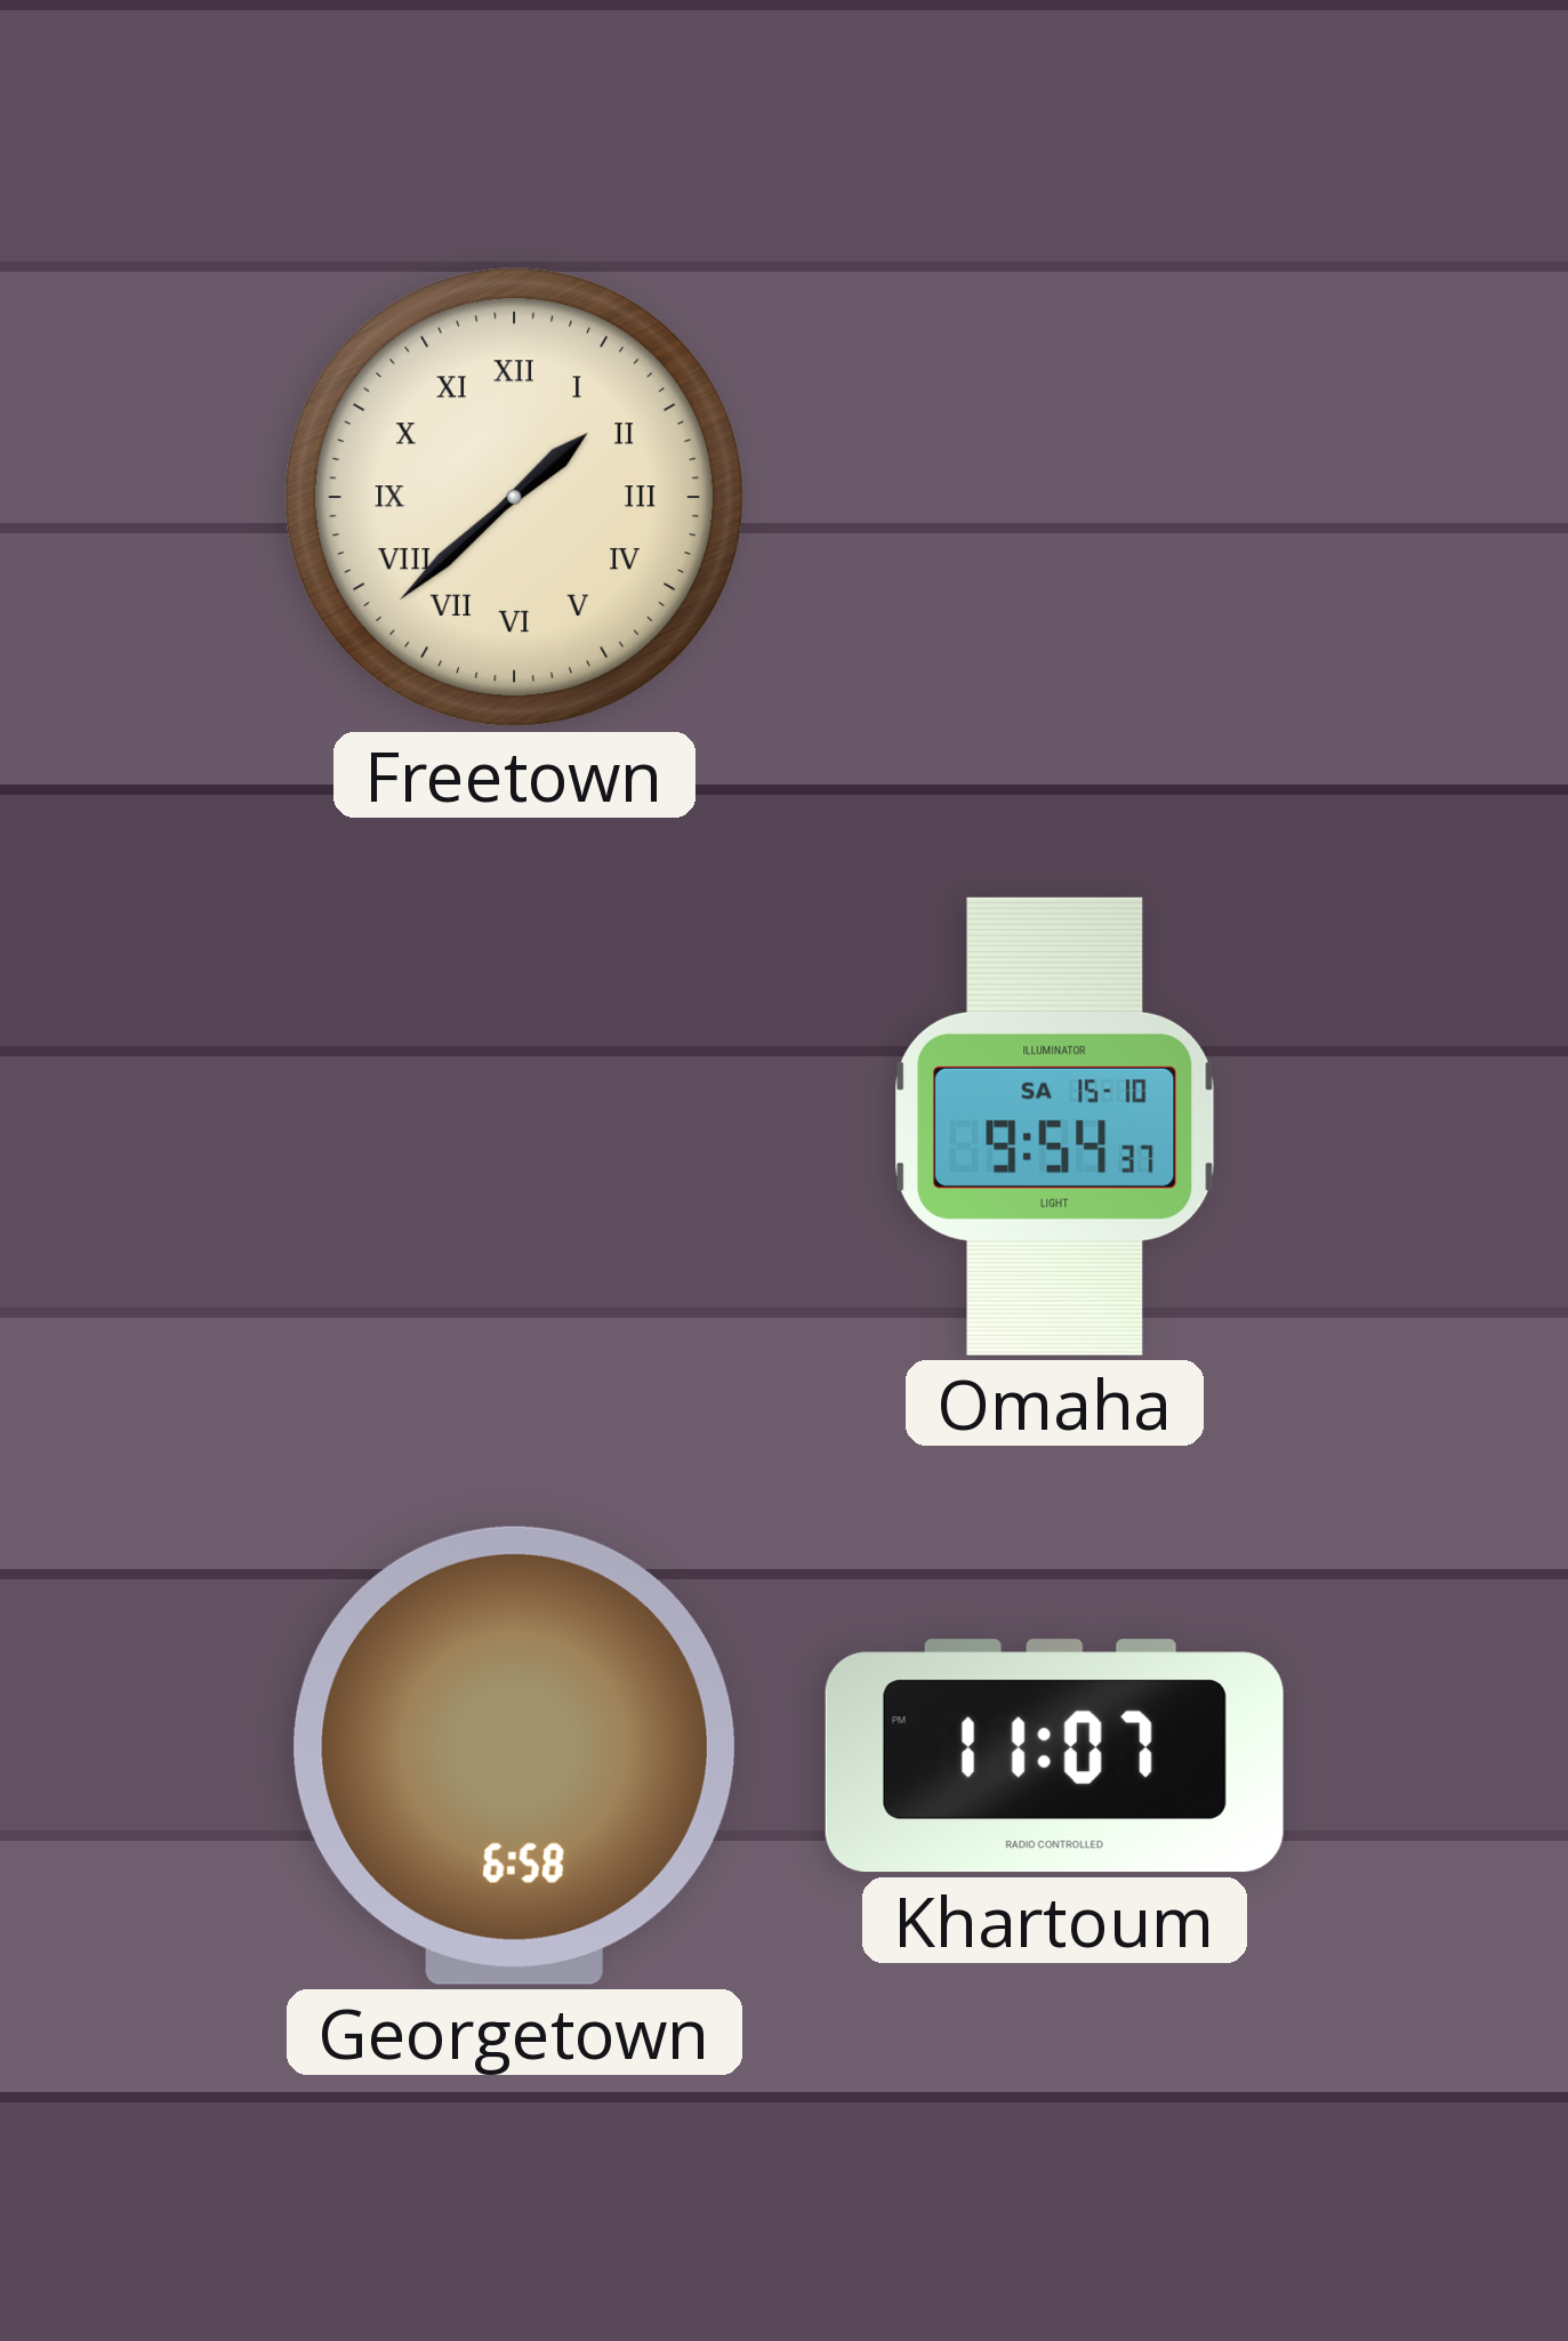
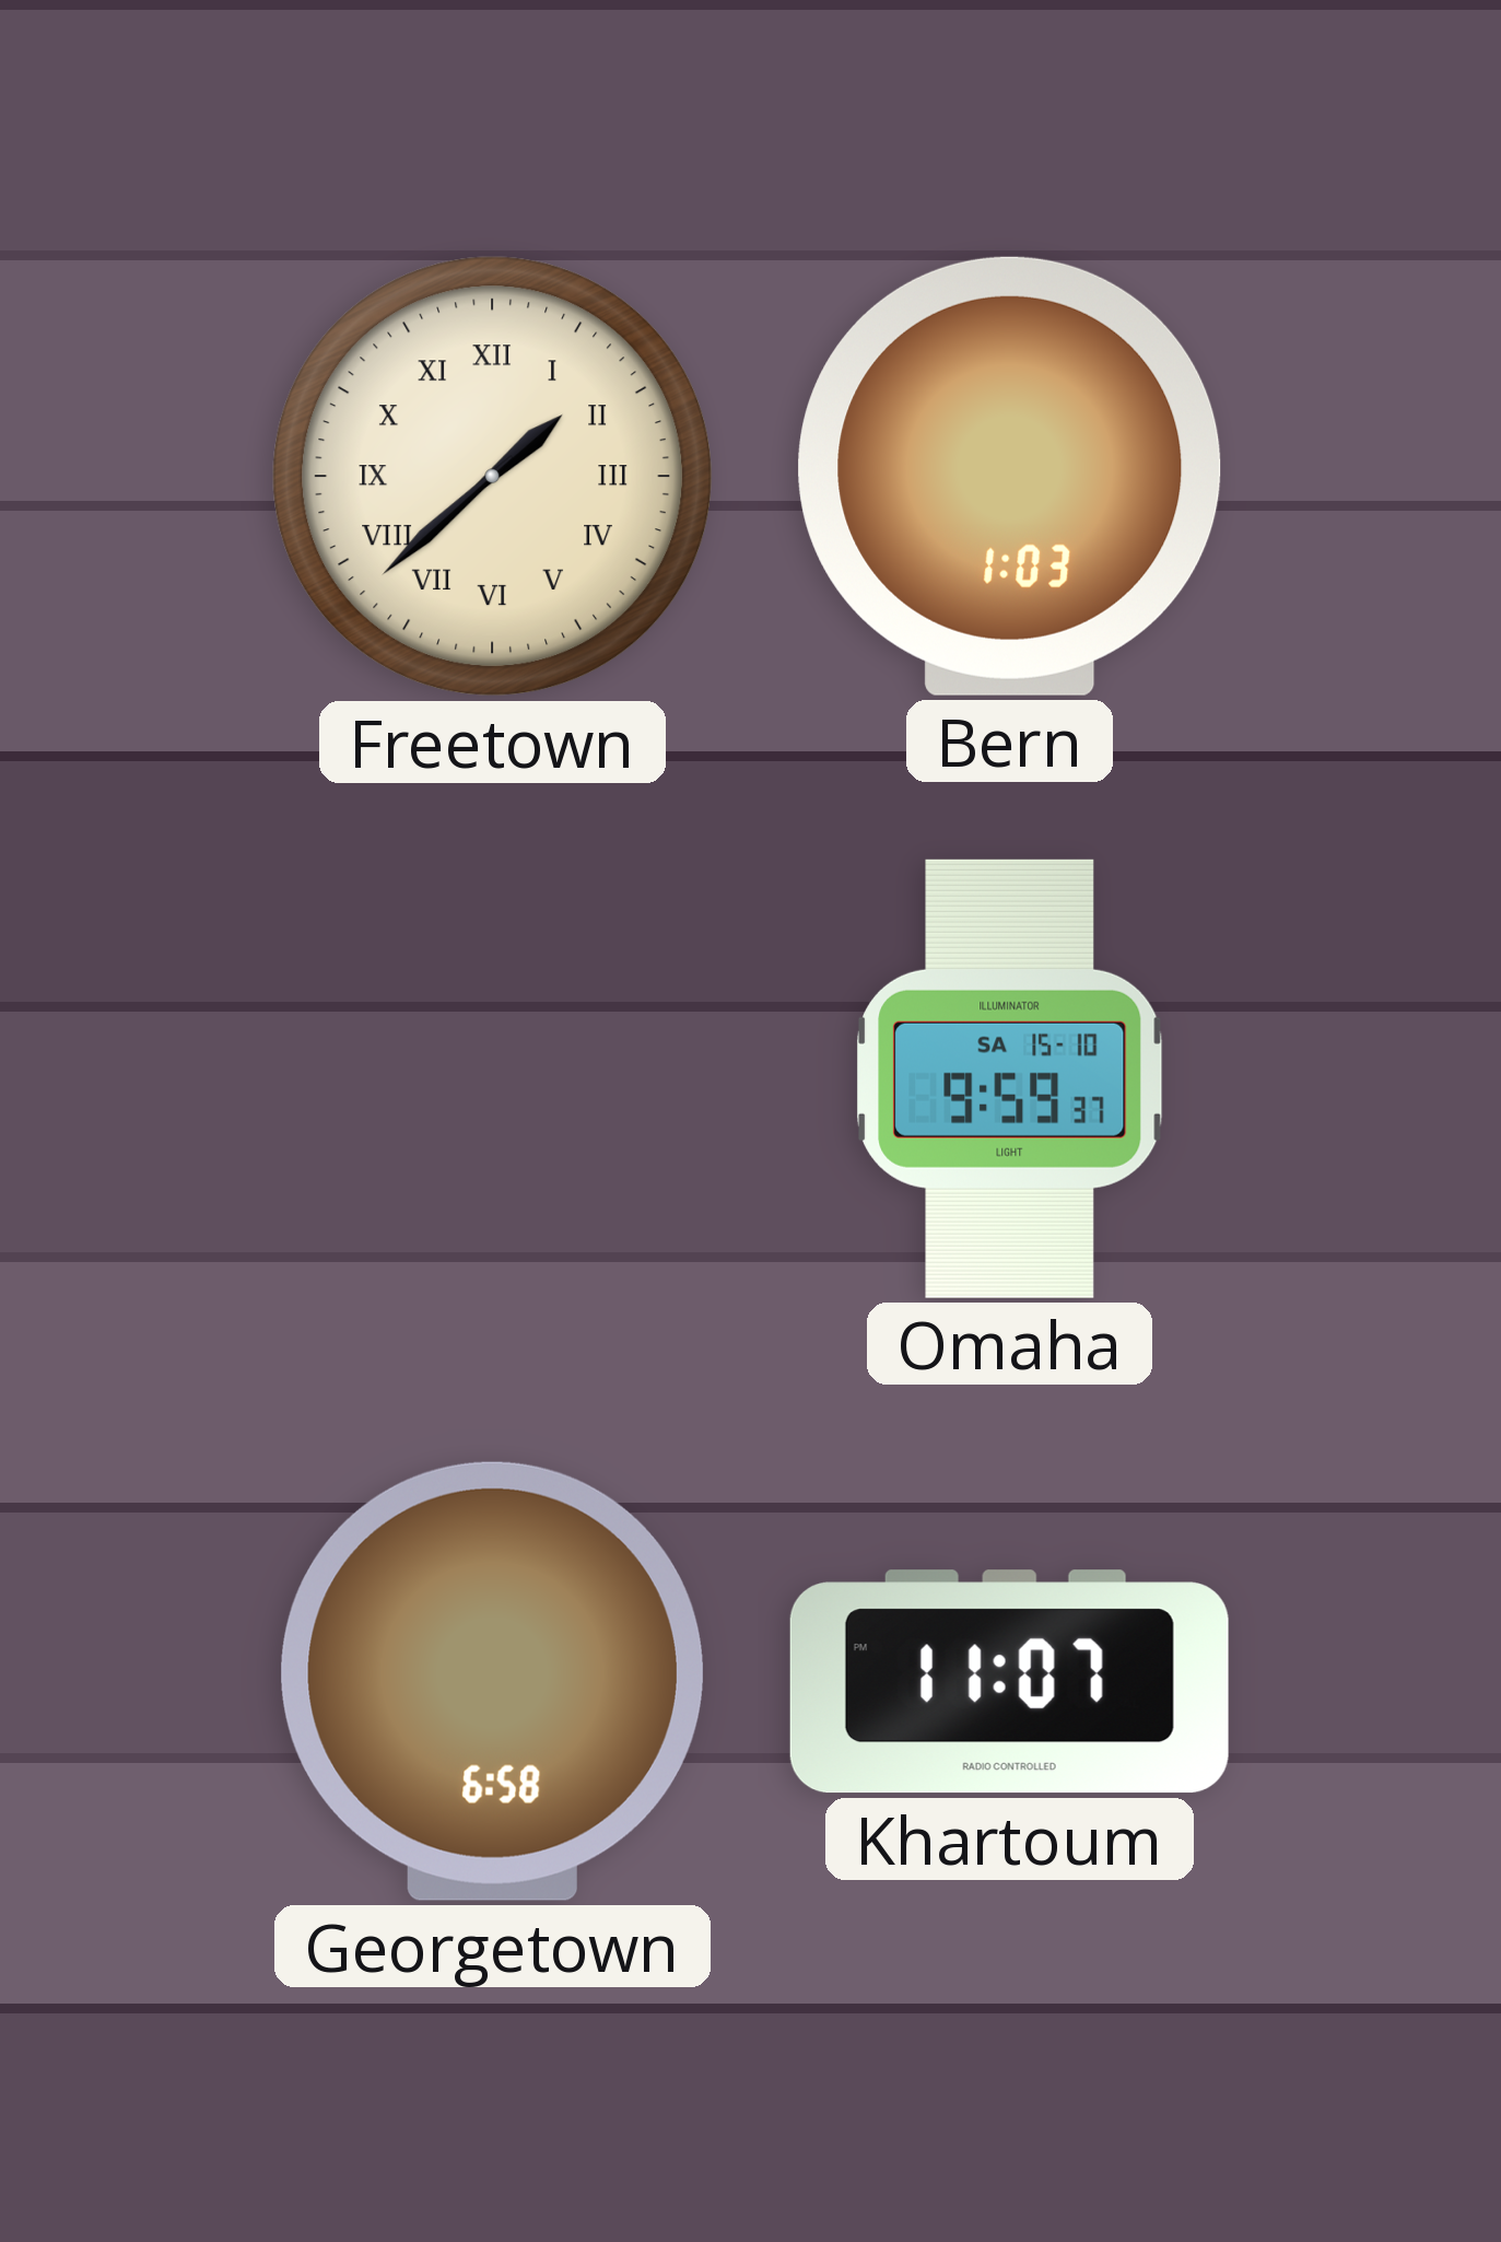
Bern: none -> 1:03
Omaha: 9:54 -> 9:59
